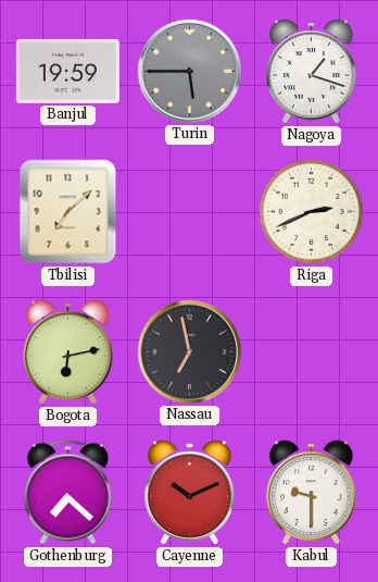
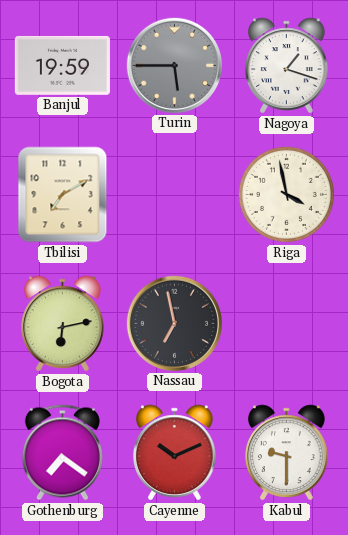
Tbilisi: 7:08 -> 7:10
Riga: 2:41 -> 3:58
Gothenburg: 7:22 -> 7:21
